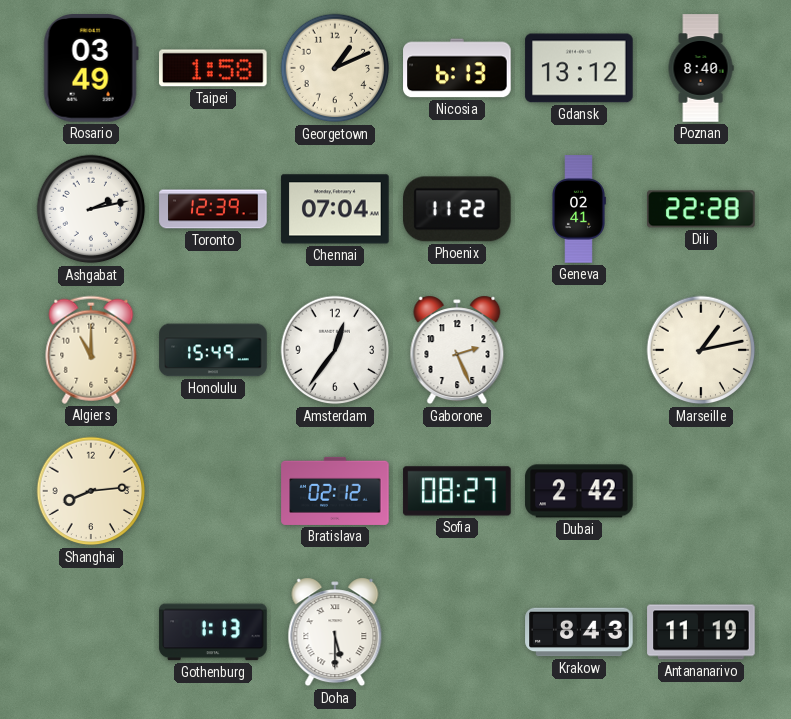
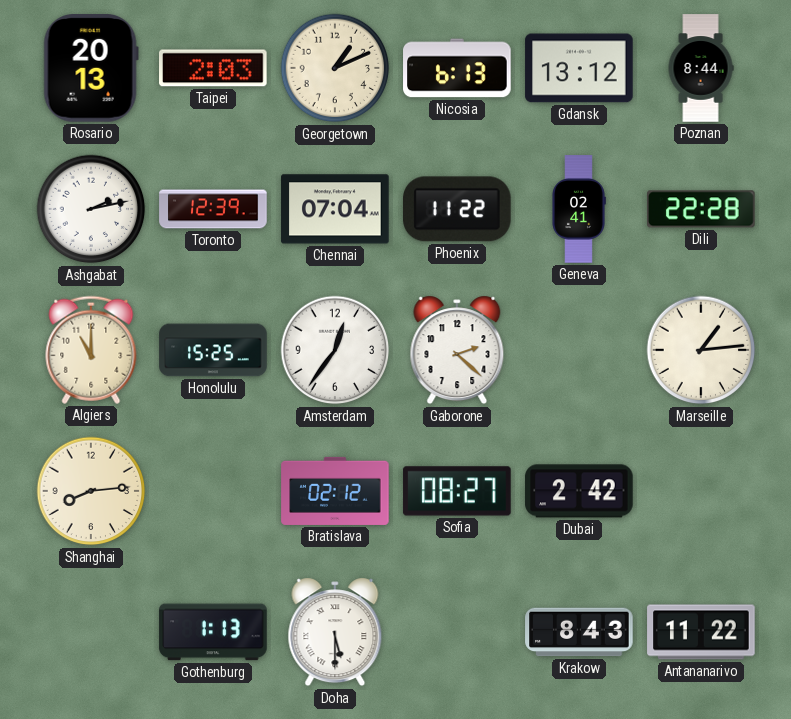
Rosario: 03:49 -> 20:13
Taipei: 1:58 -> 2:03
Poznan: 8:40 -> 8:44
Honolulu: 15:49 -> 15:25
Gaborone: 2:26 -> 2:22
Marseille: 1:13 -> 1:14
Antananarivo: 11:19 -> 11:22
